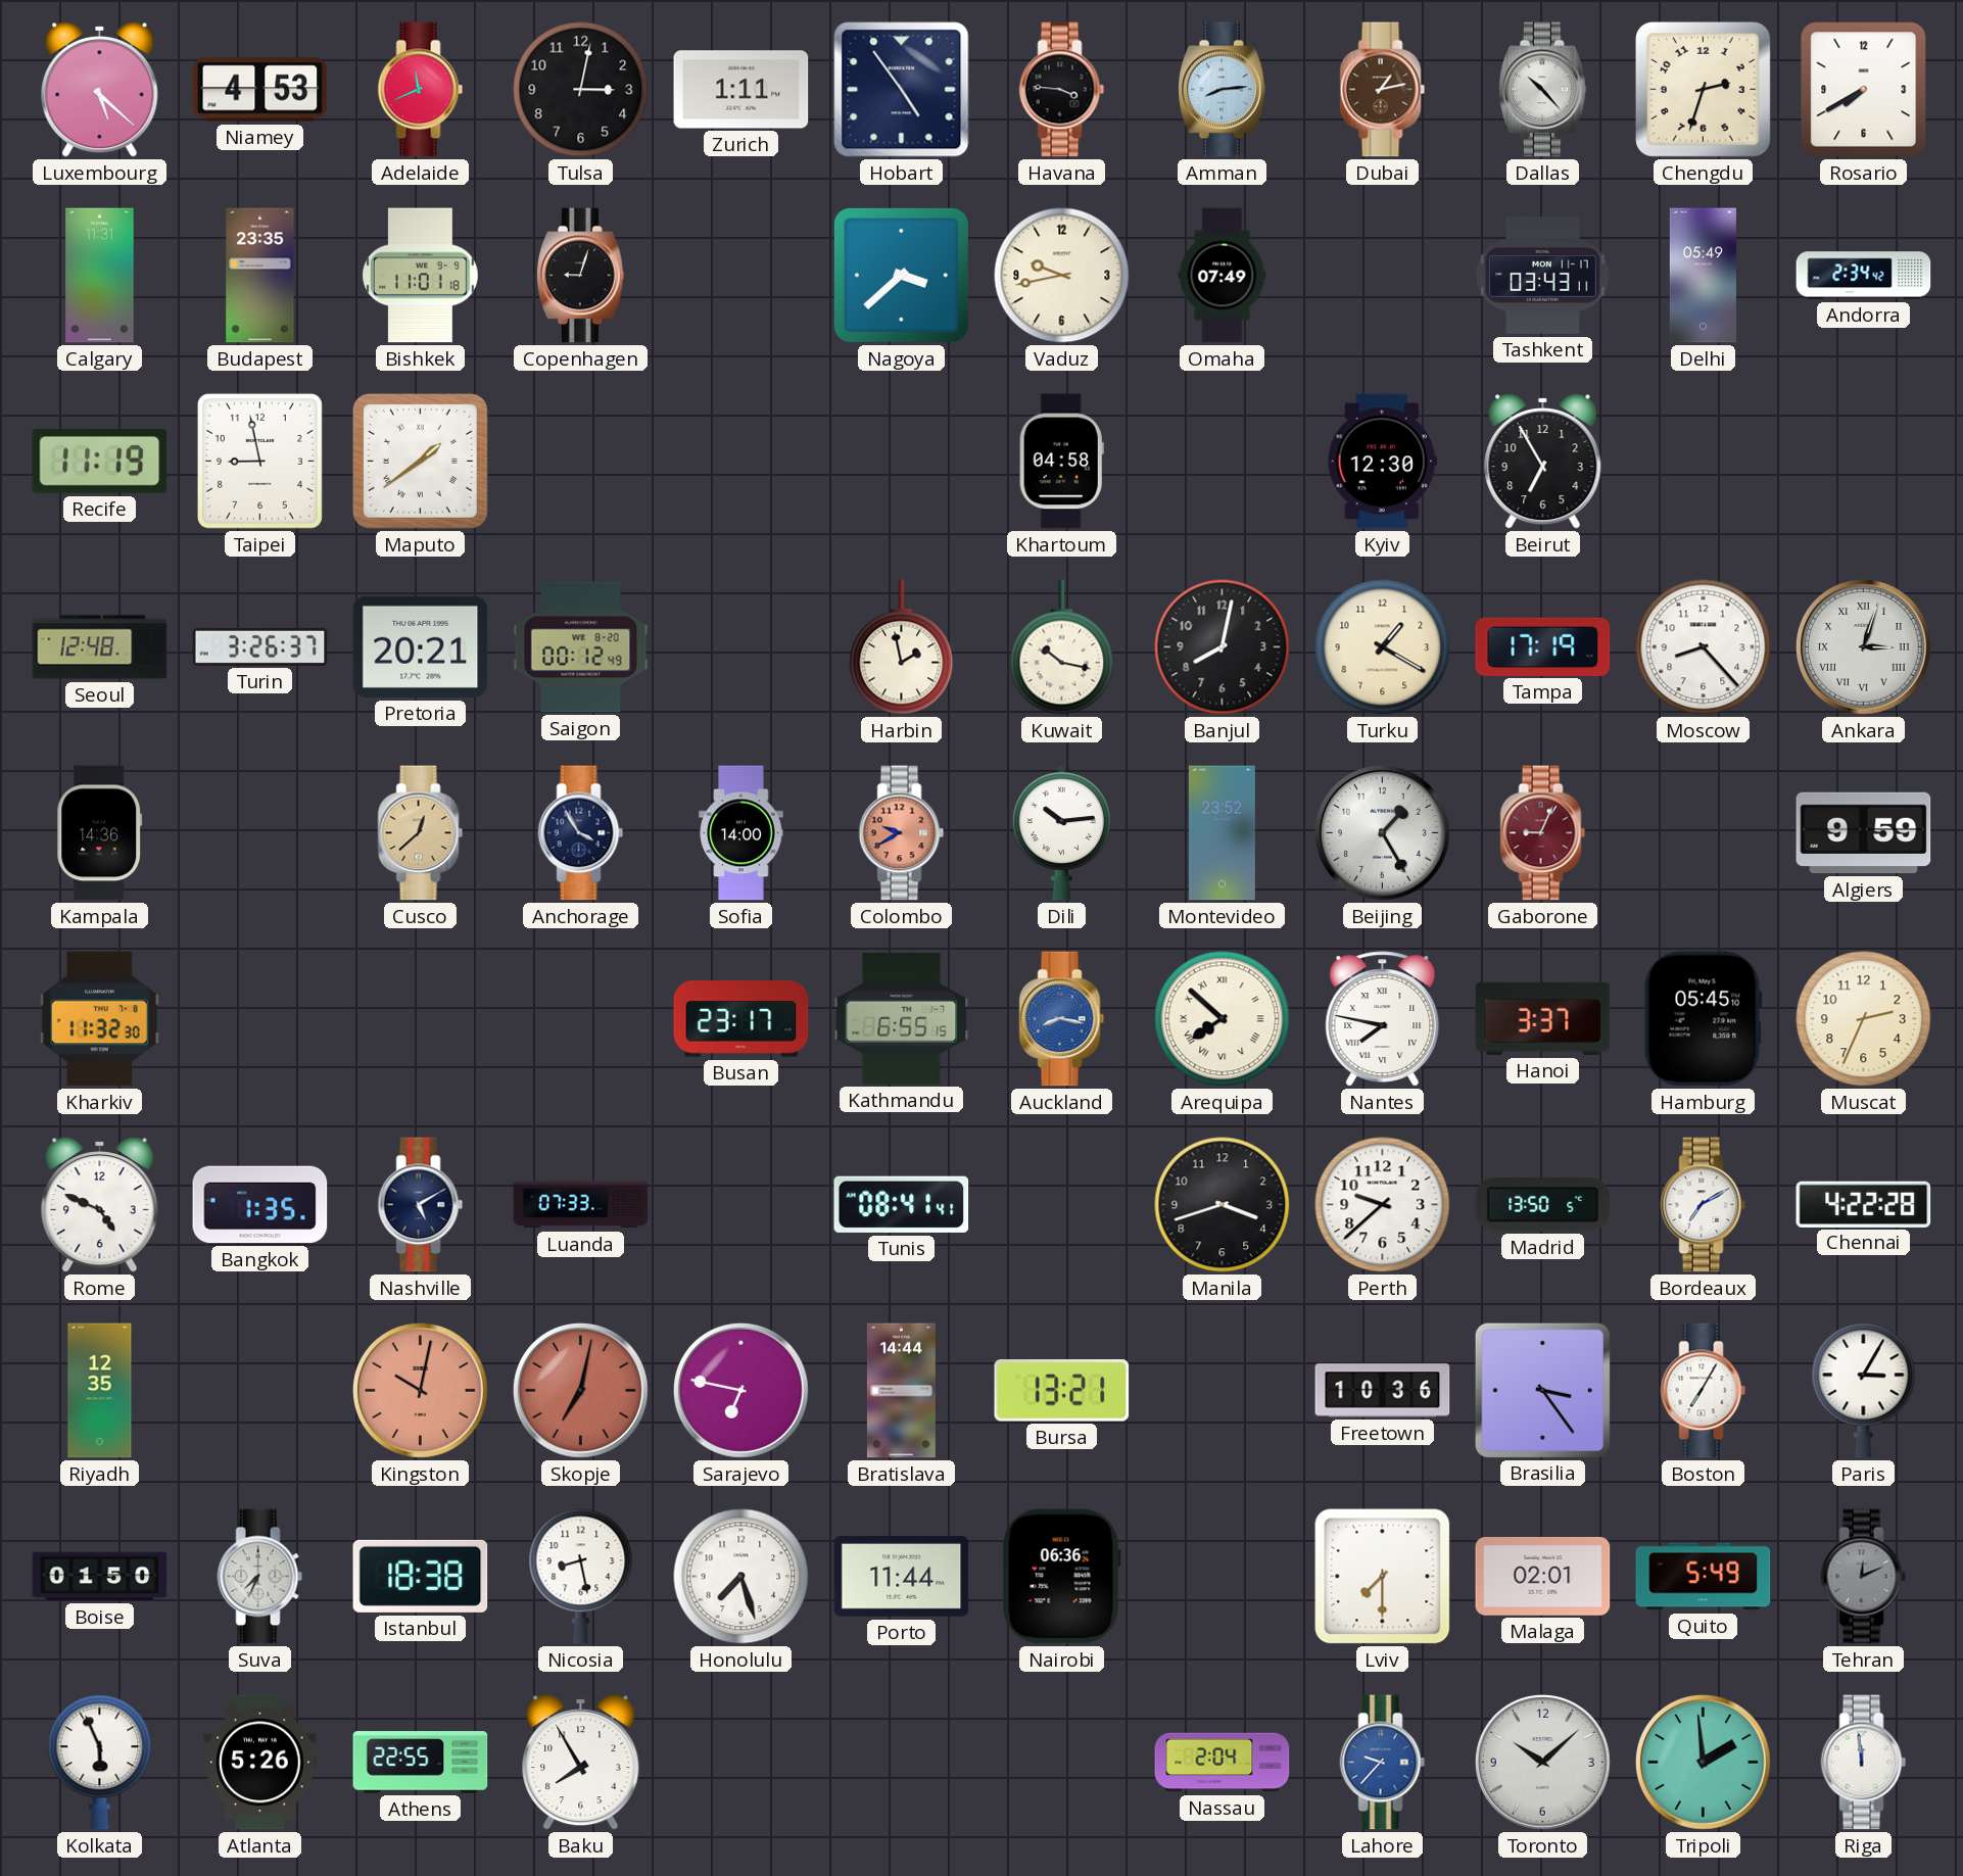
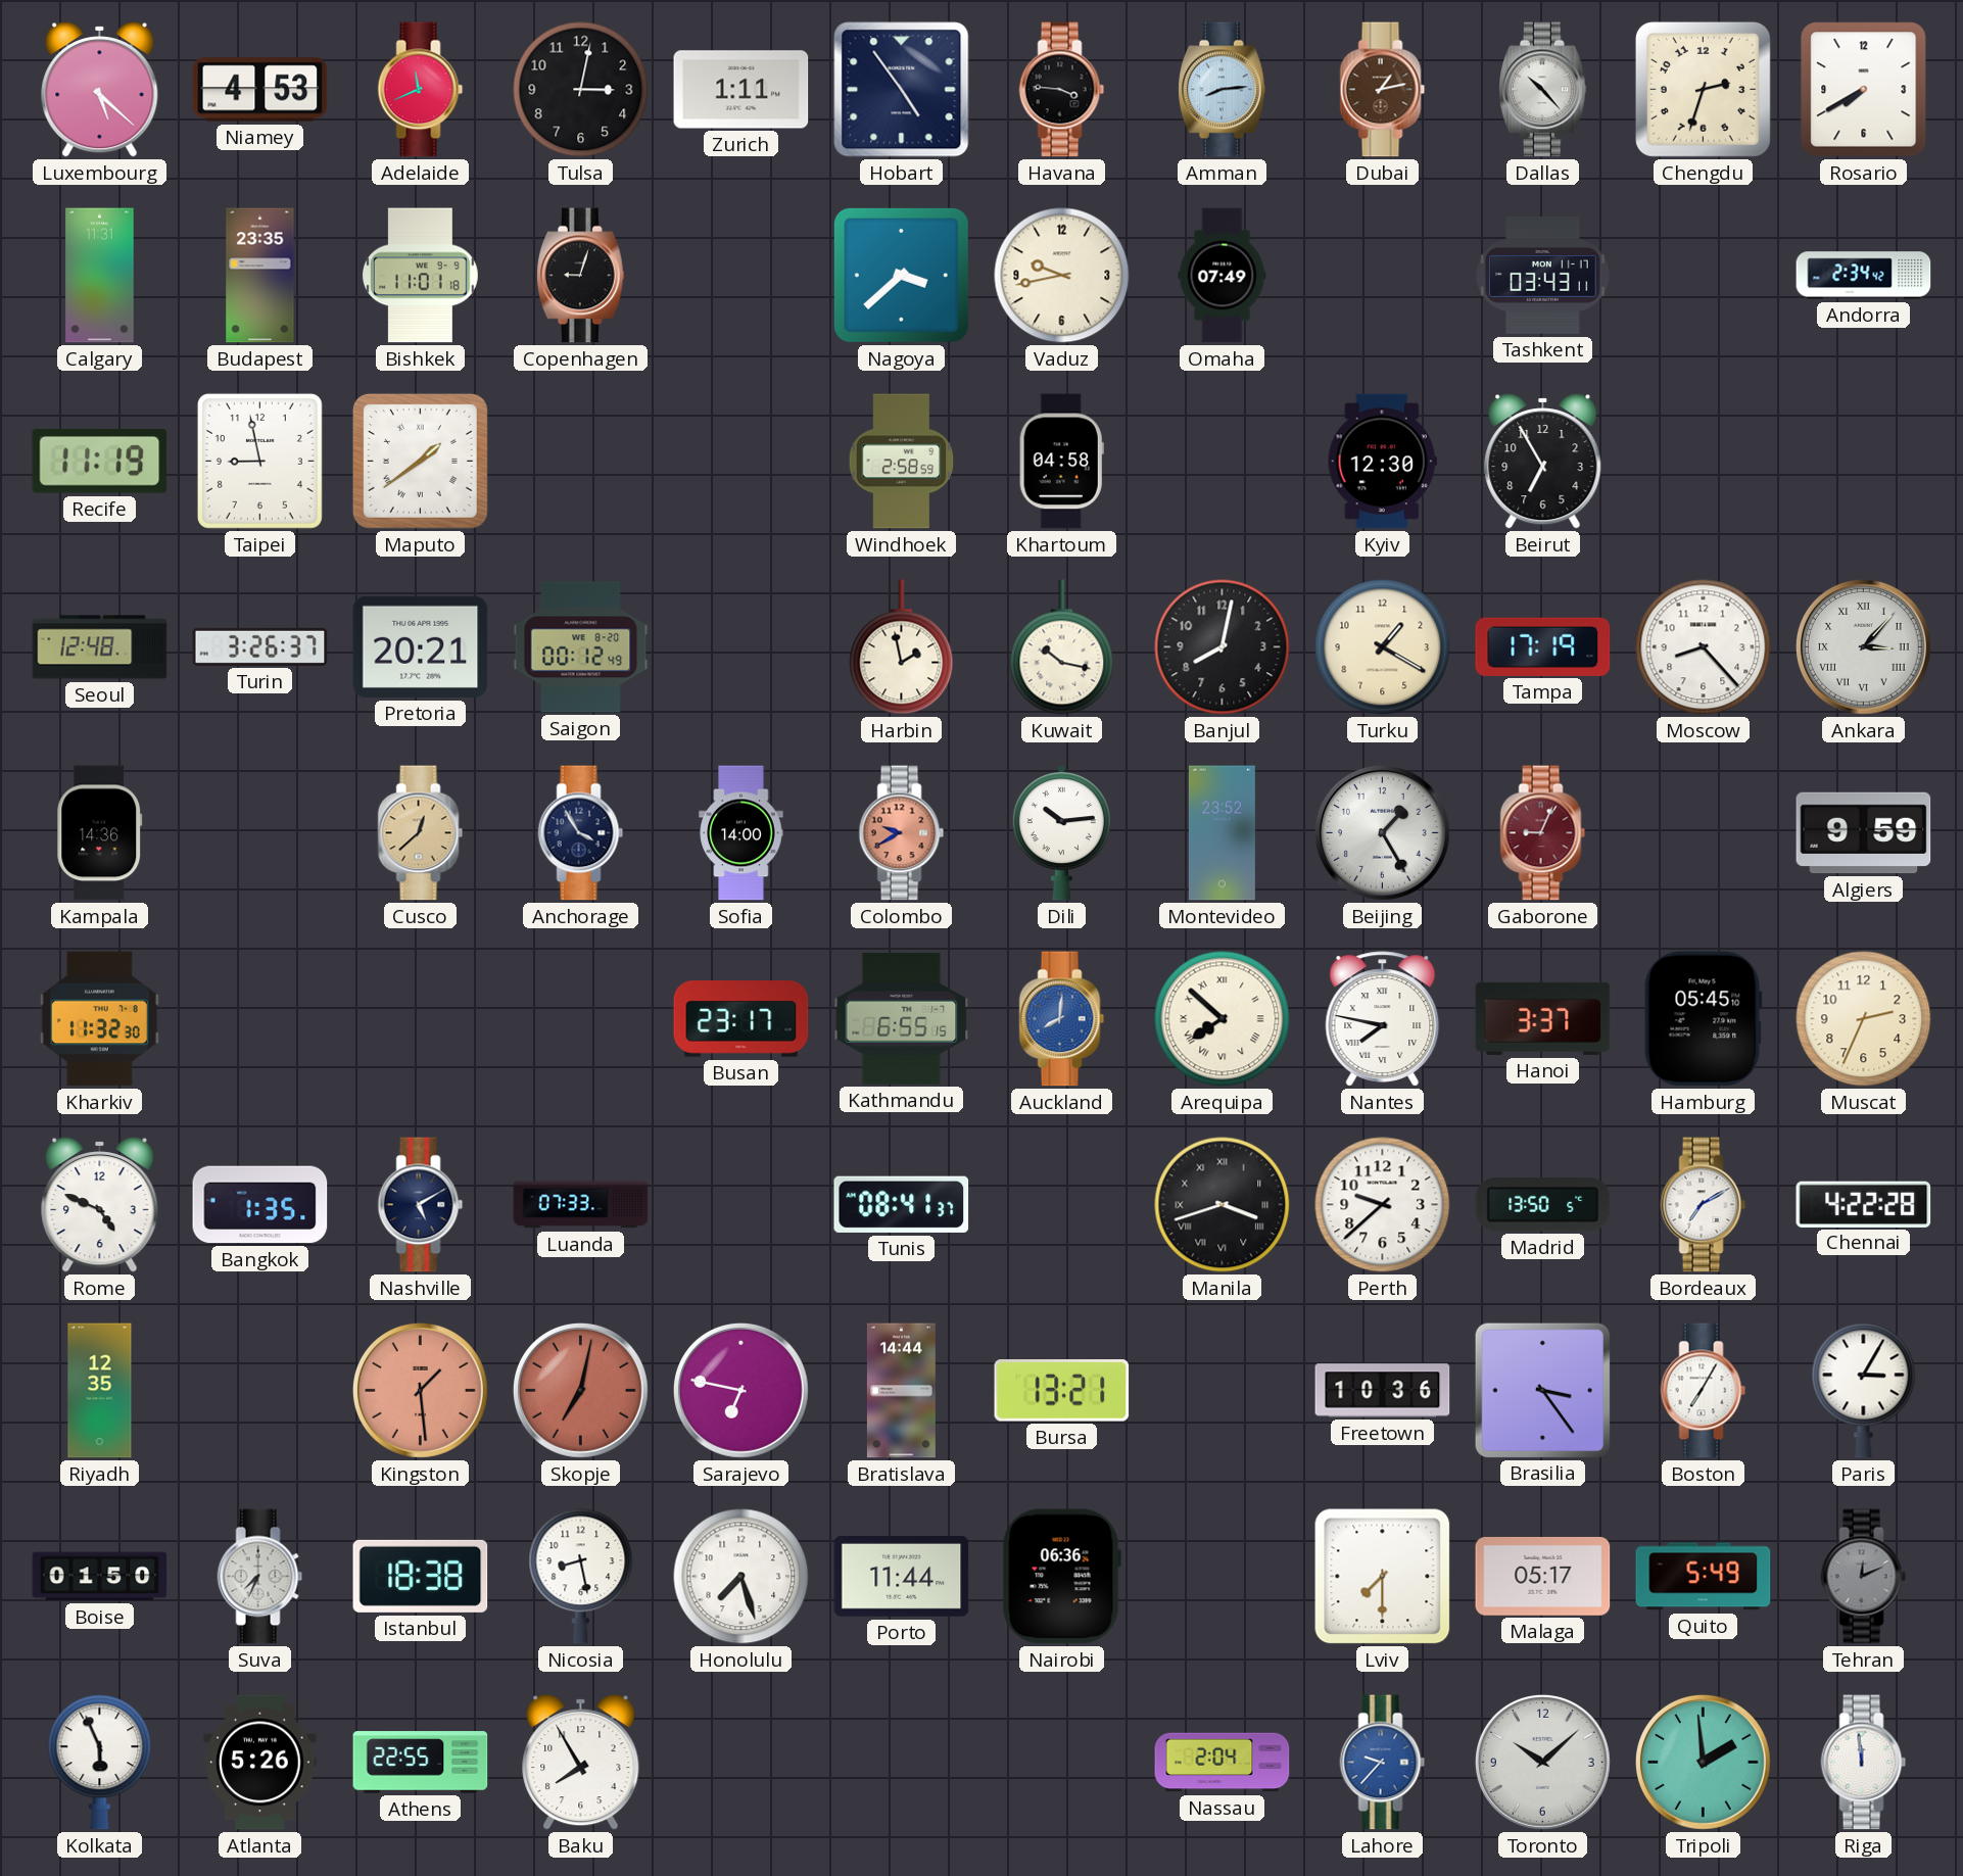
Delhi: 05:49 -> none
Windhoek: none -> 2:58
Ankara: 3:03 -> 3:07
Auckland: 8:17 -> 8:01
Tunis: 08:41:41 -> 08:41:37
Manila numerals: Arabic -> Roman
Kingston: 10:02 -> 1:29
Malaga: 02:01 -> 05:17
